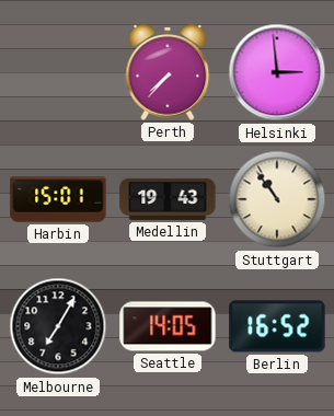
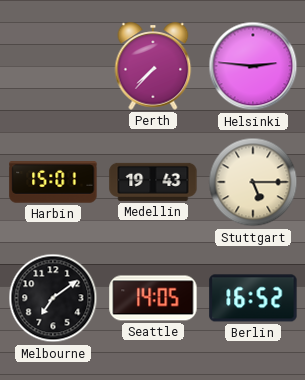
Helsinki: 2:59 -> 2:46
Stuttgart: 10:54 -> 5:15
Melbourne: 7:05 -> 7:09
